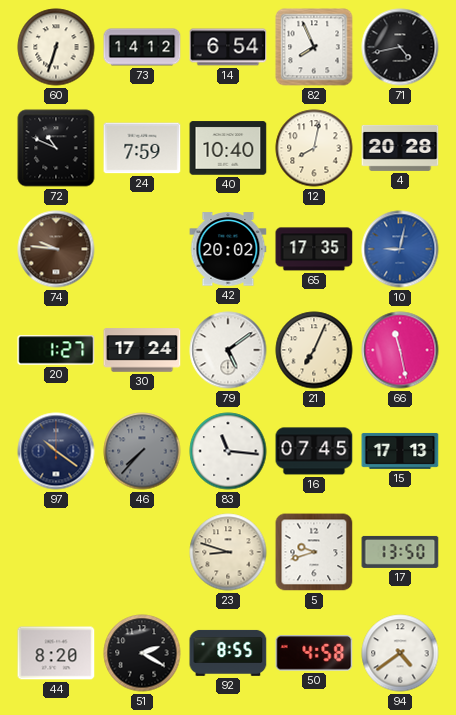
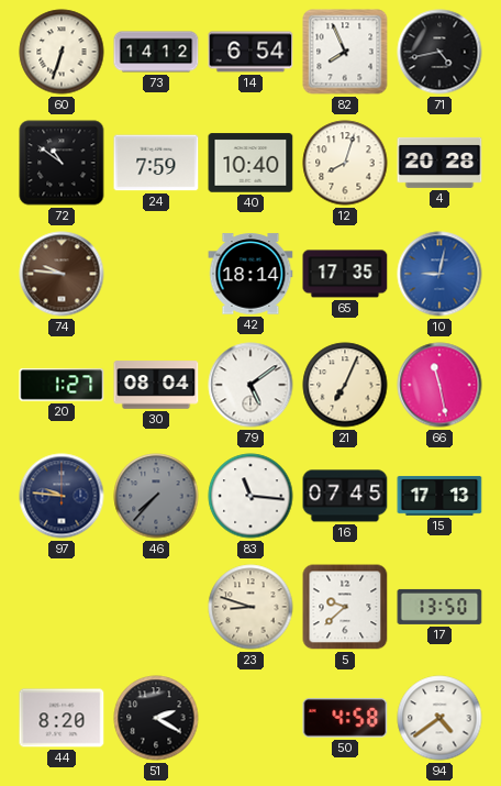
72: 10:49 -> 10:51
12: 8:02 -> 8:03
42: 20:02 -> 18:14
30: 17:24 -> 08:04
97: 10:21 -> 9:46
5: 9:42 -> 9:38
92: 8:55 -> none
